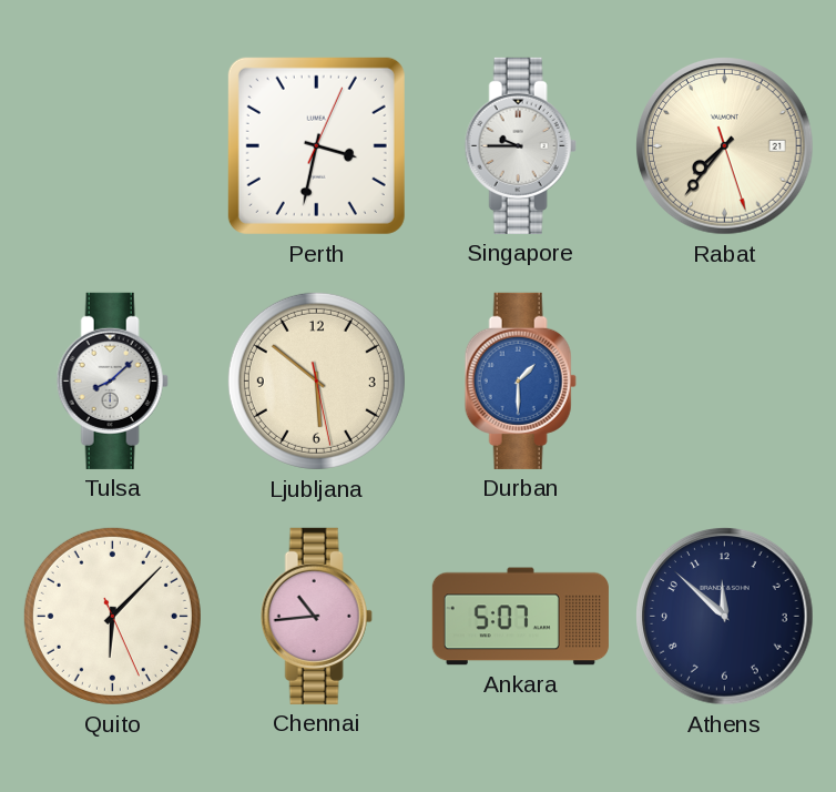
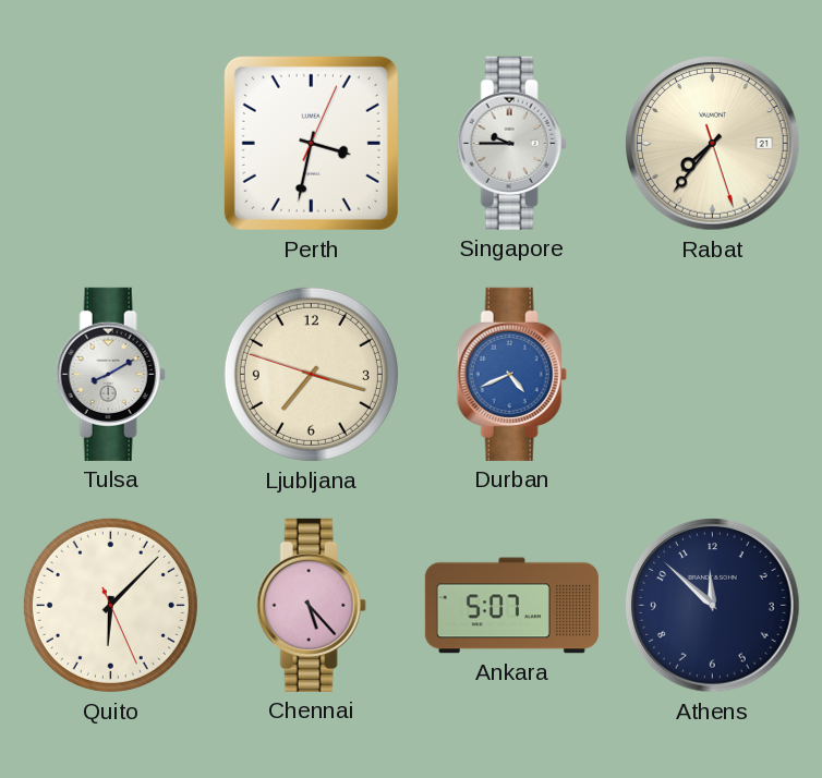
Tulsa: 8:08 -> 8:10
Ljubljana: 5:51 -> 7:17
Durban: 1:30 -> 4:41
Chennai: 10:44 -> 5:23
